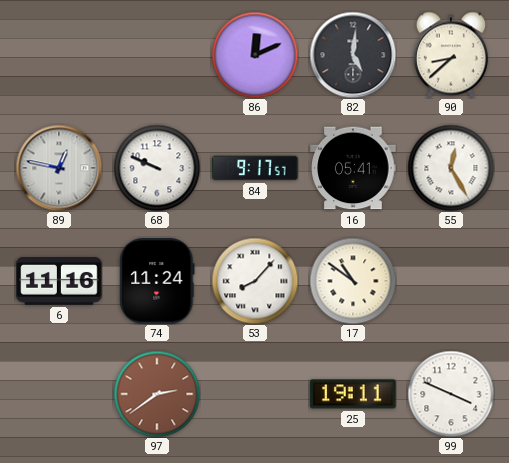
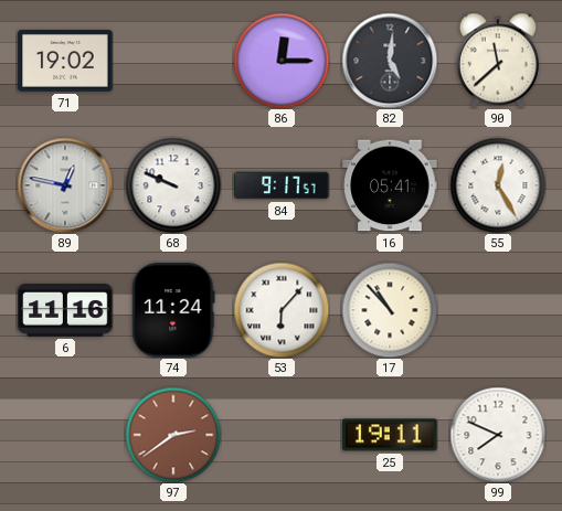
71: none -> 19:02
86: 12:11 -> 12:15
90: 8:38 -> 11:38
53: 8:07 -> 6:07
17: 10:51 -> 10:53
99: 3:49 -> 7:49
